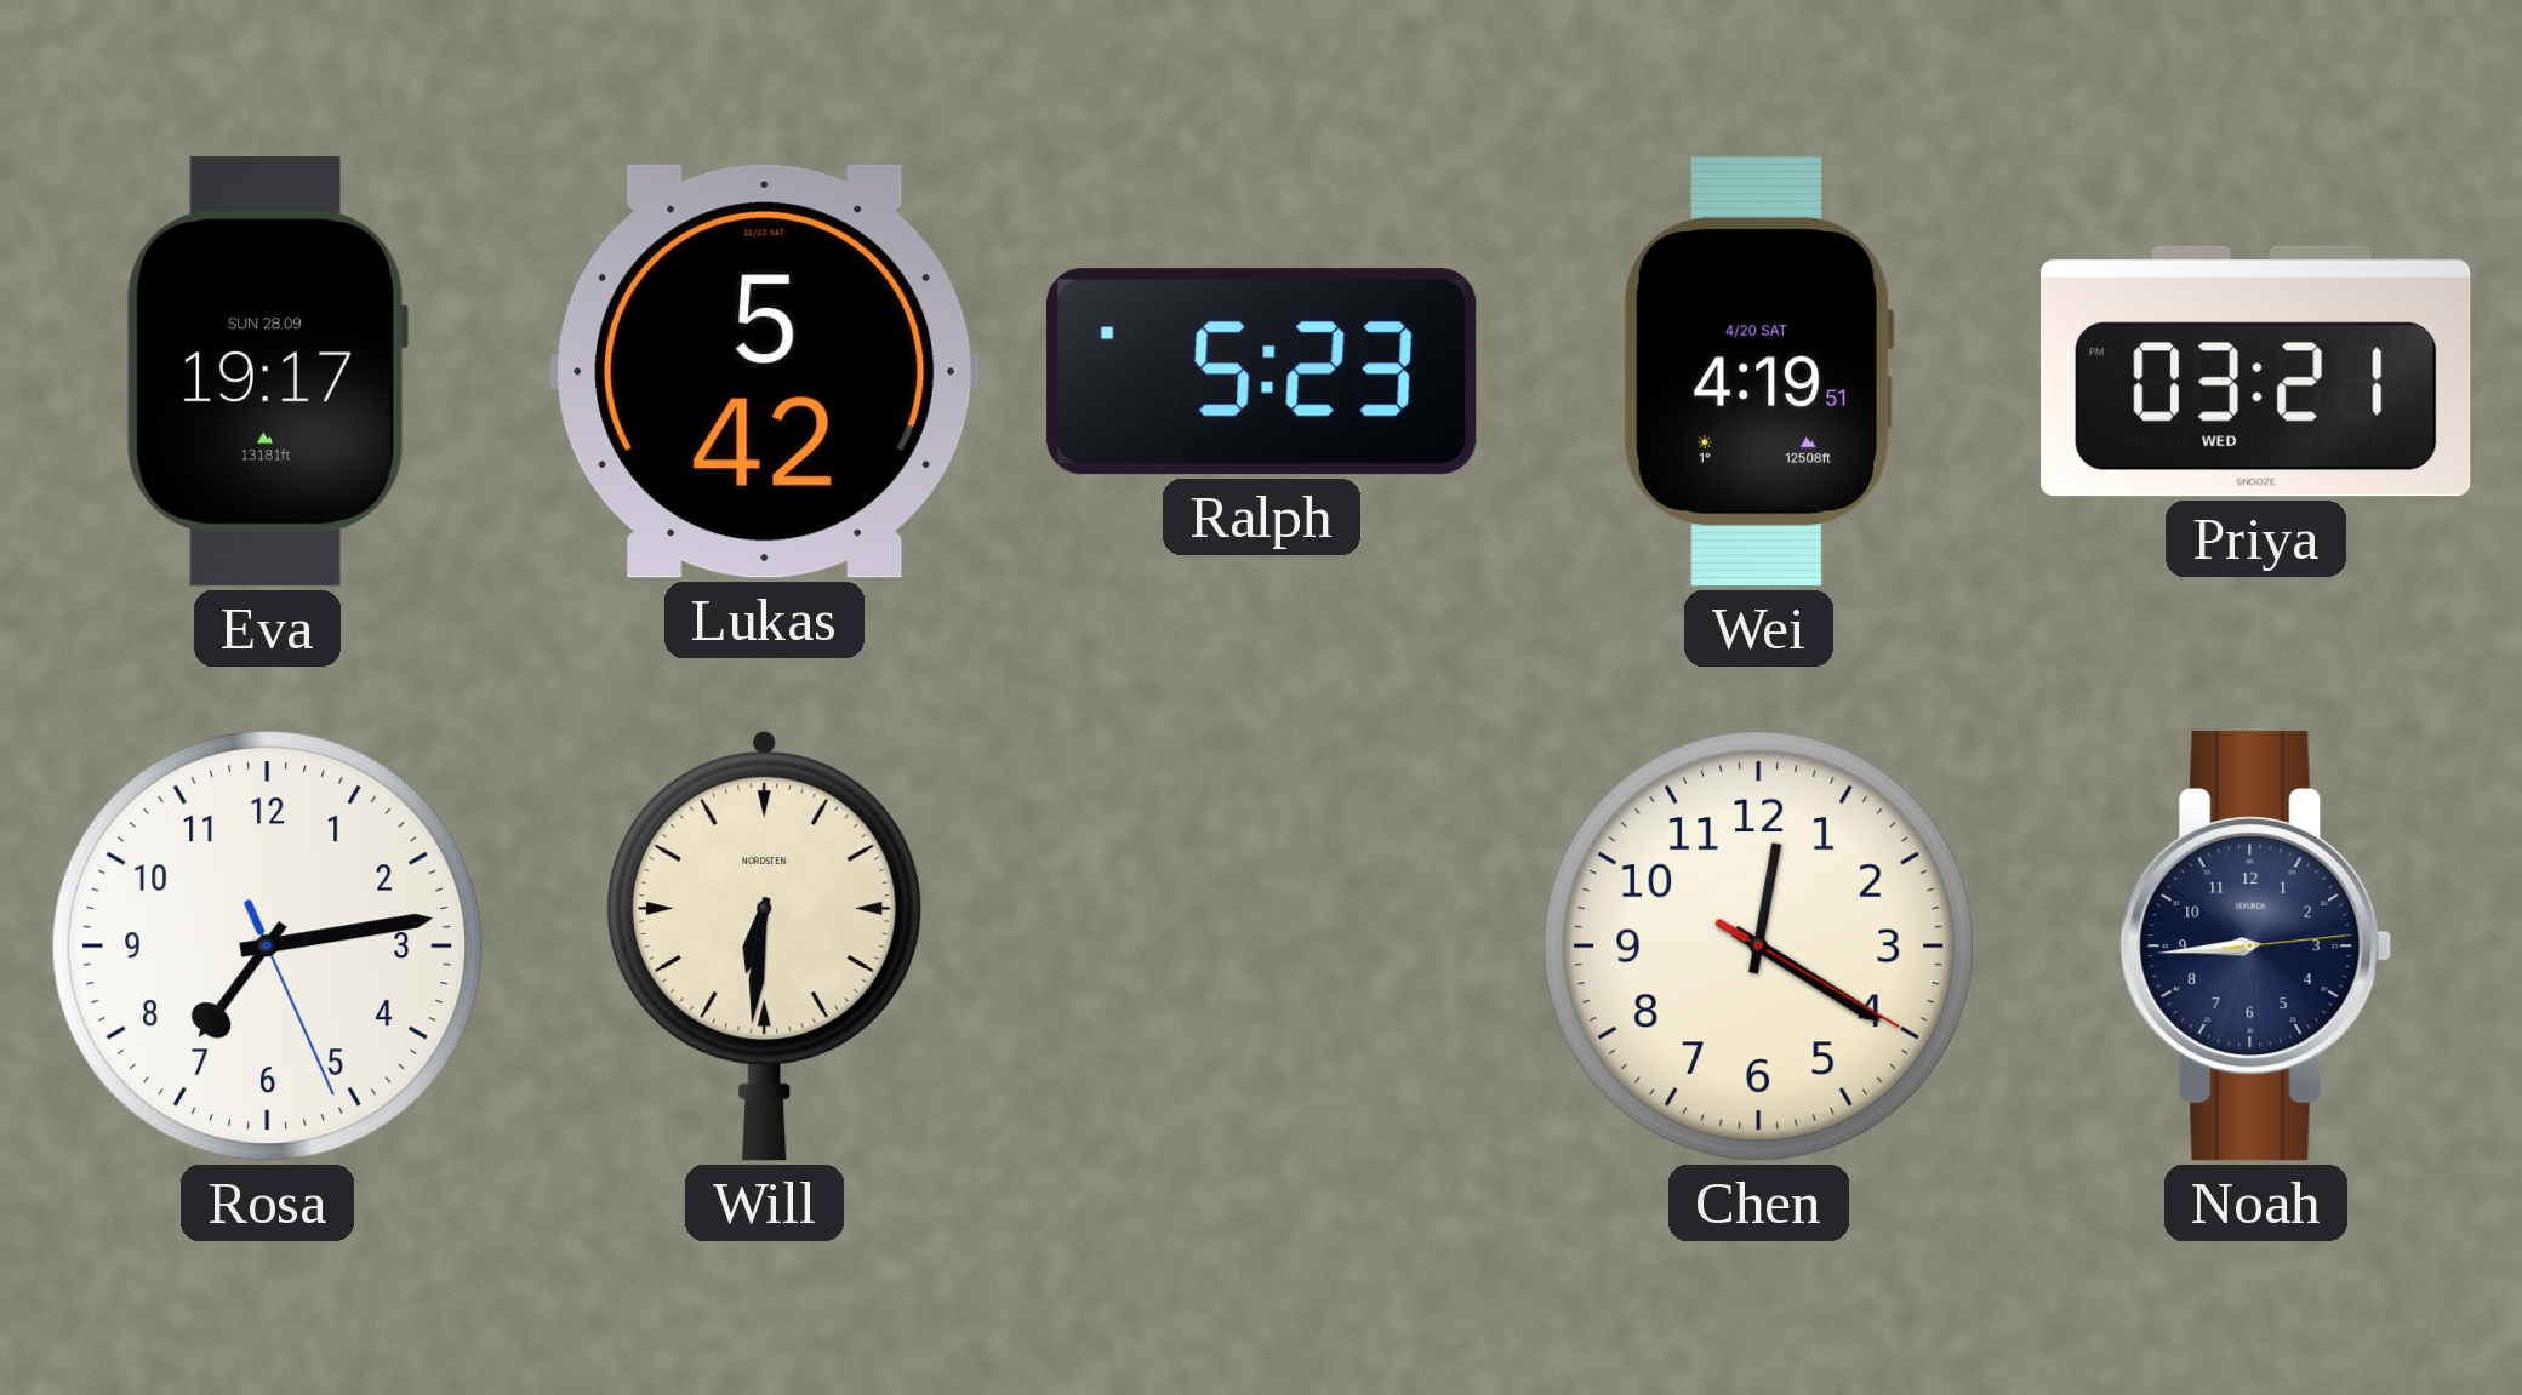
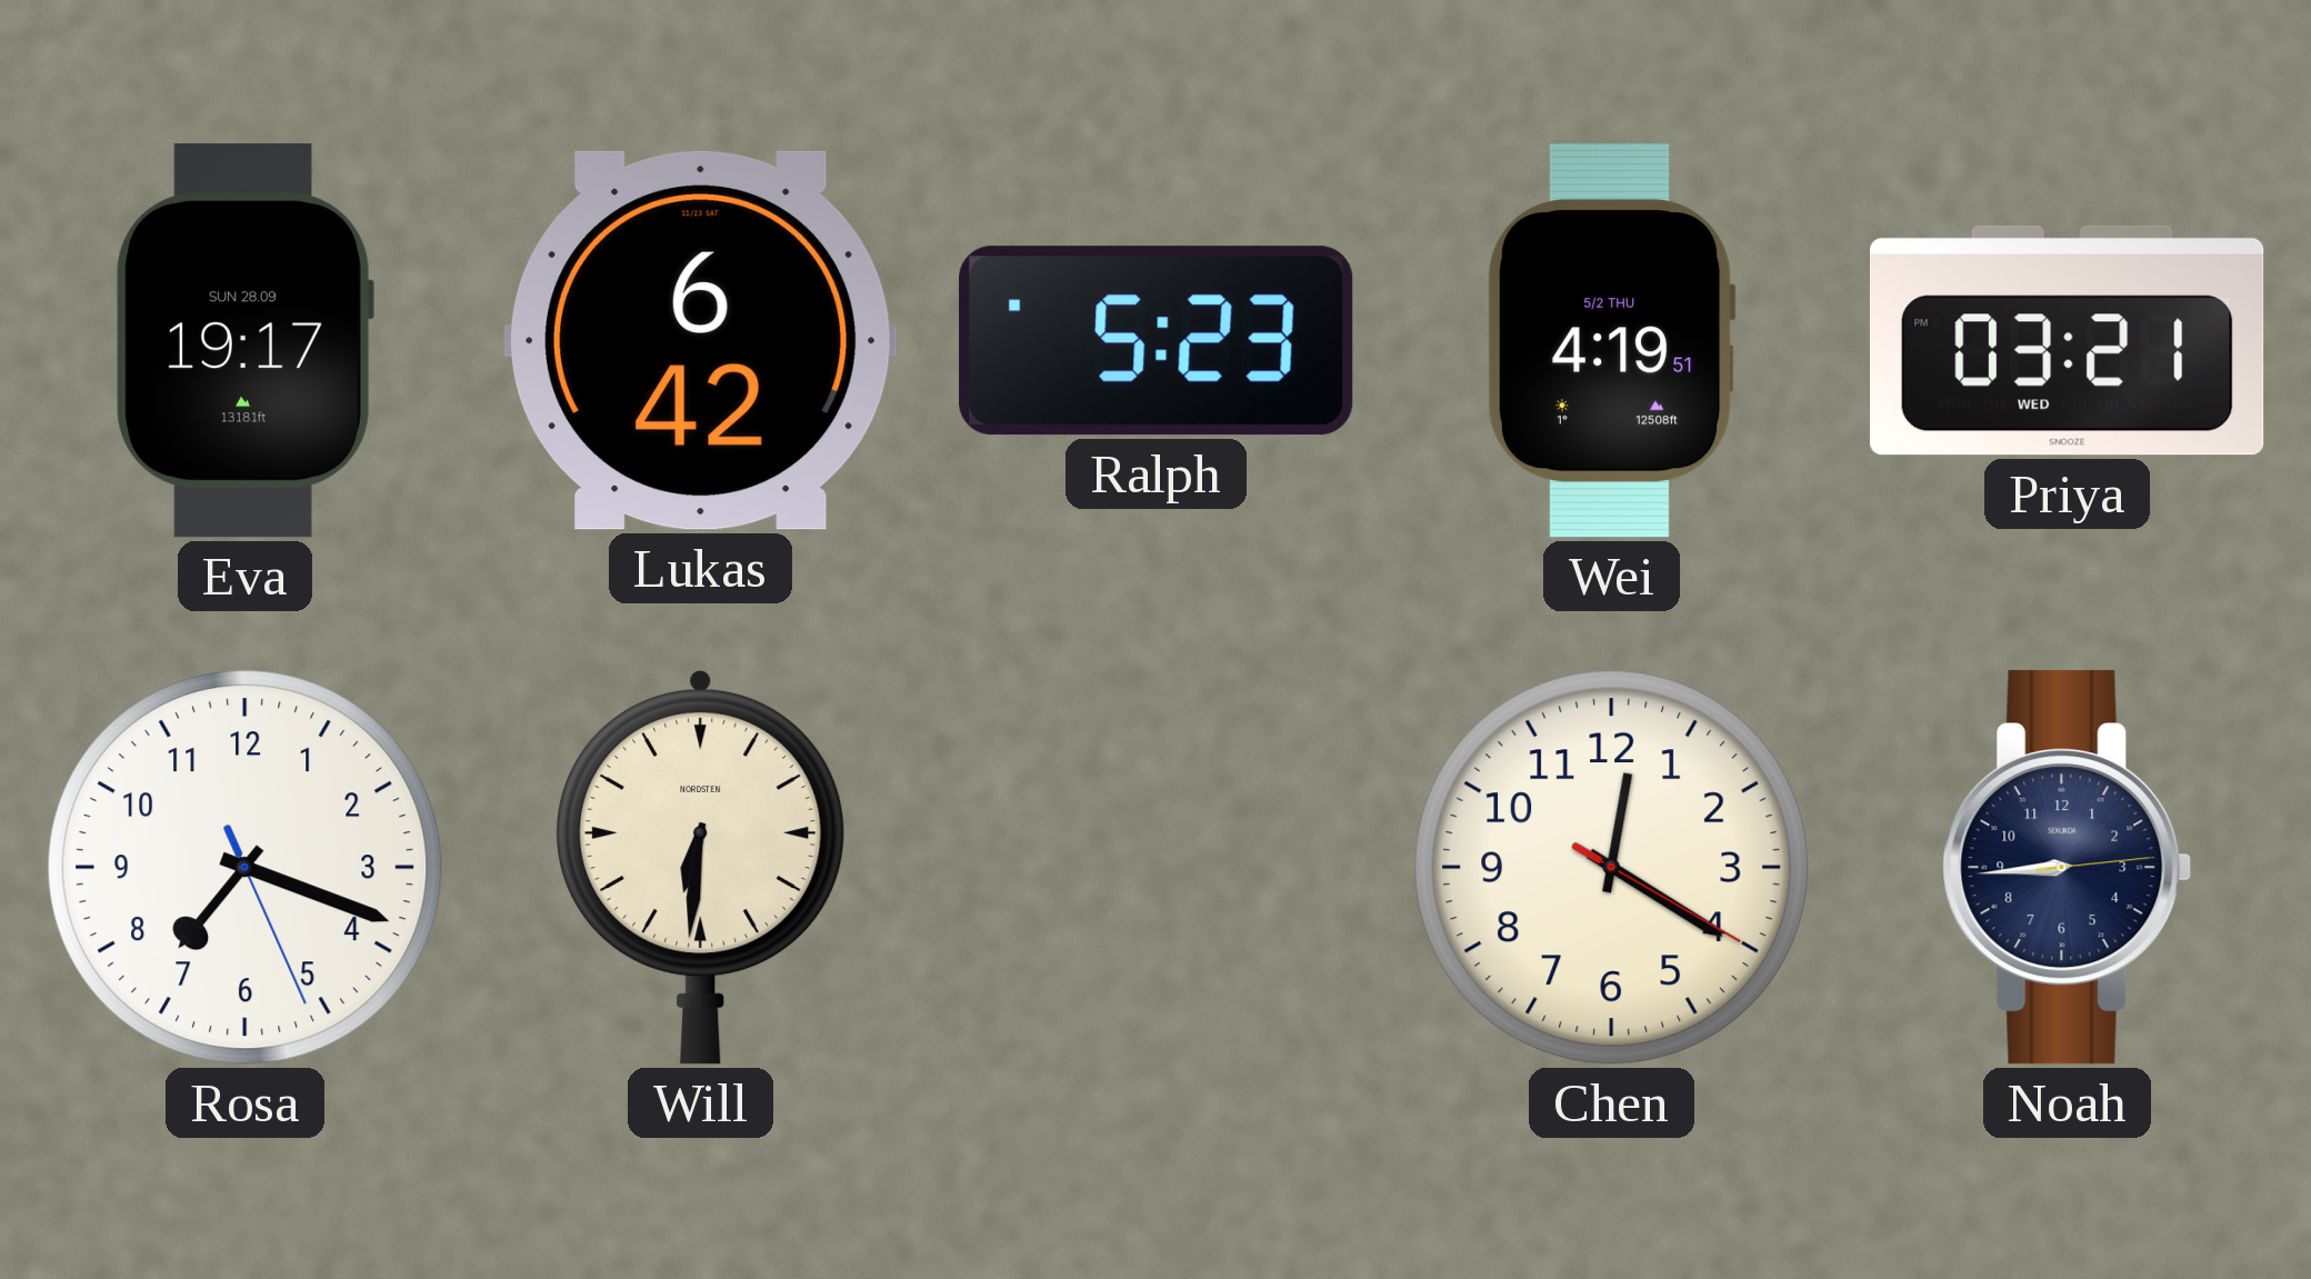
Lukas: 5:42 -> 6:42
Wei date: 4/20 SAT -> 5/2 THU
Rosa: 7:13 -> 7:18
